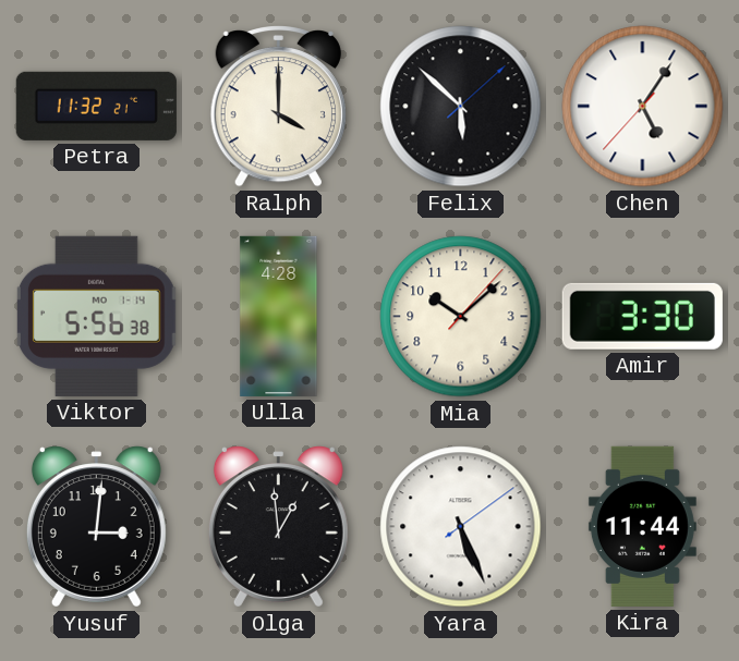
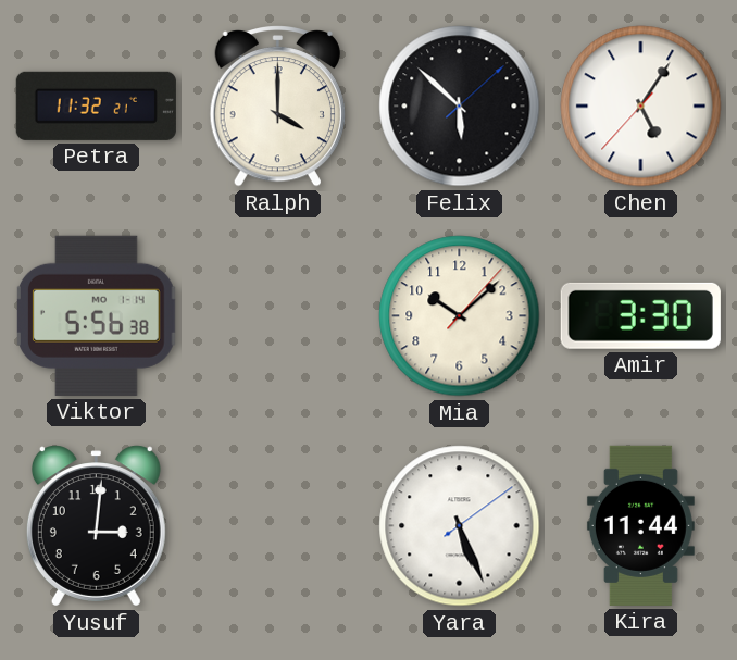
Ulla: 4:28 -> none
Olga: 12:59 -> none
